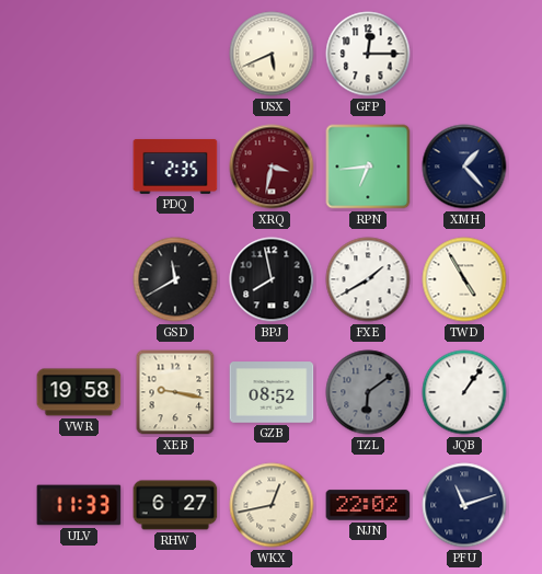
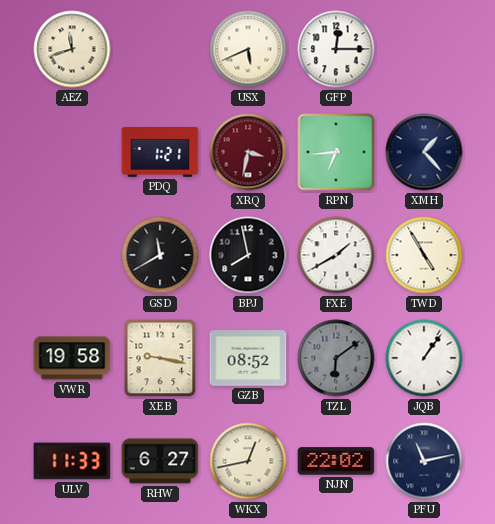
AEZ: none -> 11:42
PDQ: 2:35 -> 1:21
PFU: 11:12 -> 11:13
